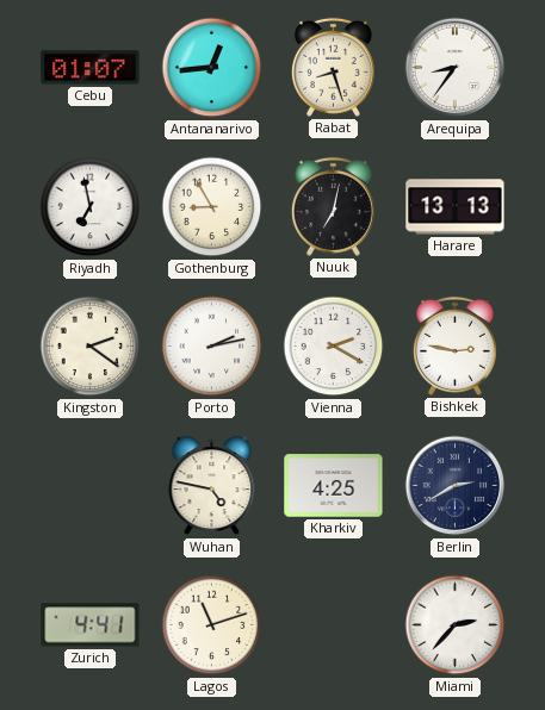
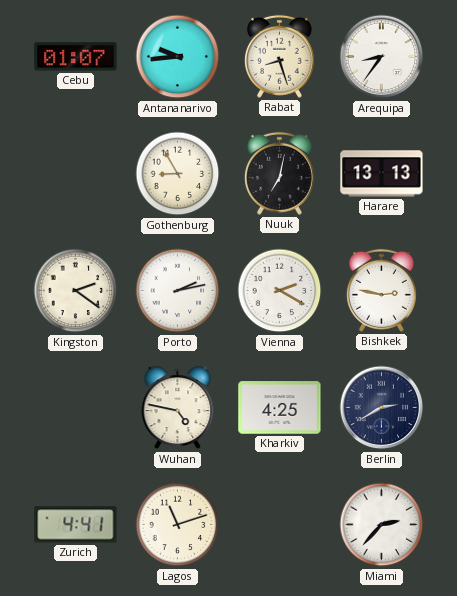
Antananarivo: 12:44 -> 9:44
Riyadh: 6:58 -> none
